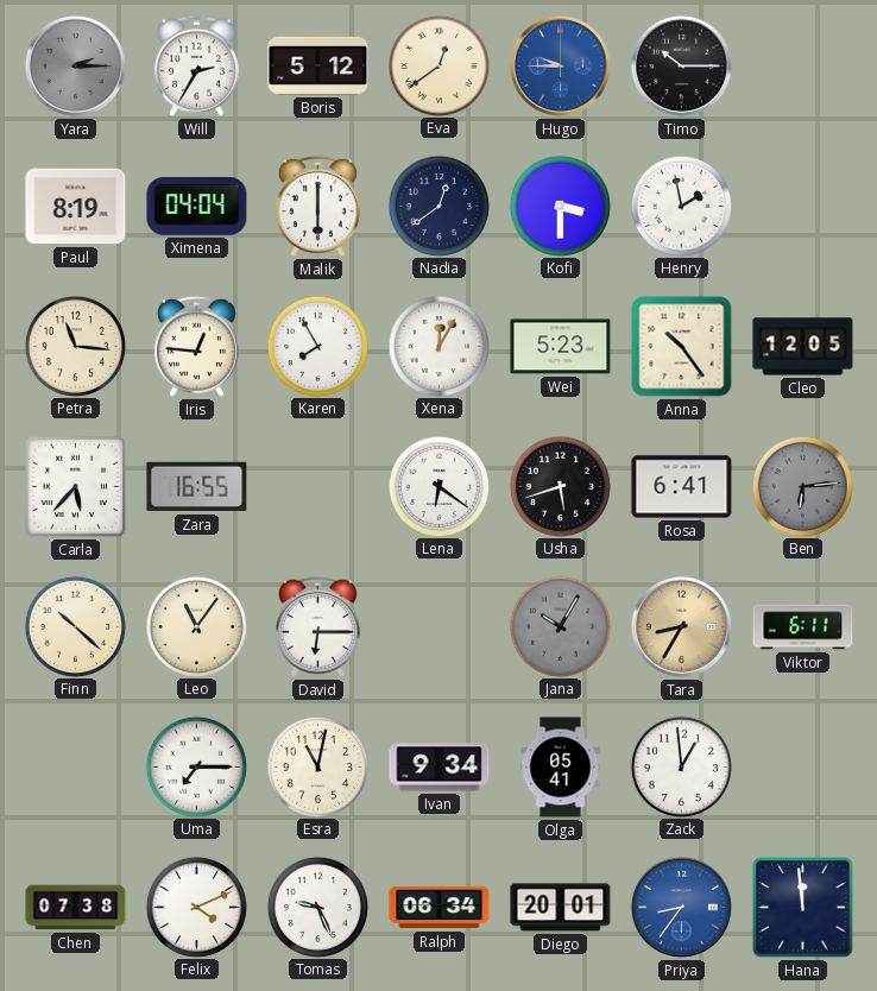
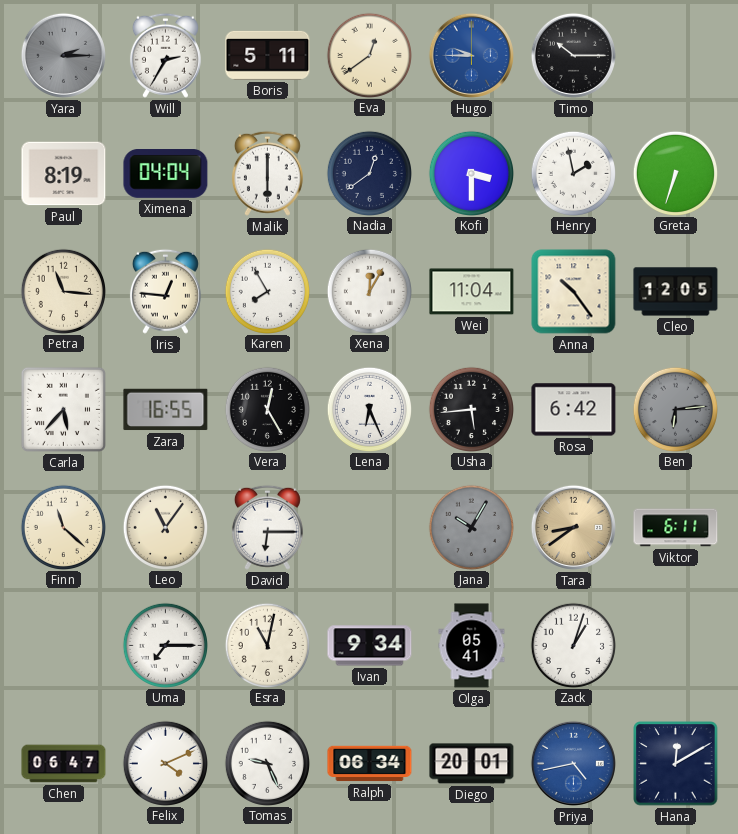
Boris: 5:12 -> 5:11
Greta: none -> 6:33
Wei: 5:23 -> 11:04
Vera: none -> 12:25
Lena: 6:21 -> 6:26
Usha: 5:42 -> 5:44
Rosa: 6:41 -> 6:42
Finn: 10:22 -> 11:22
Tara: 8:35 -> 8:39
Zack: 12:59 -> 1:03
Chen: 07:38 -> 06:47
Priya: 8:36 -> 4:43
Hana: 11:59 -> 12:10
